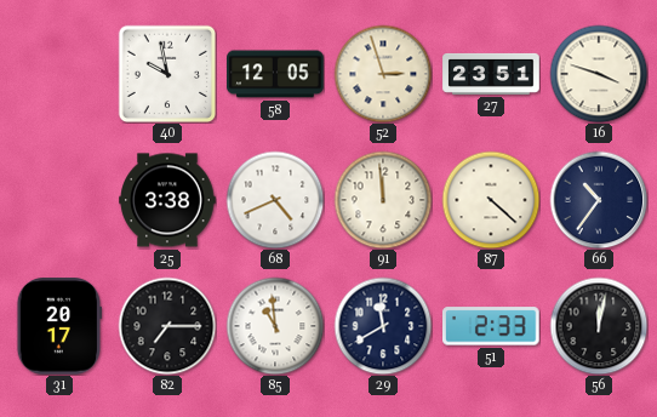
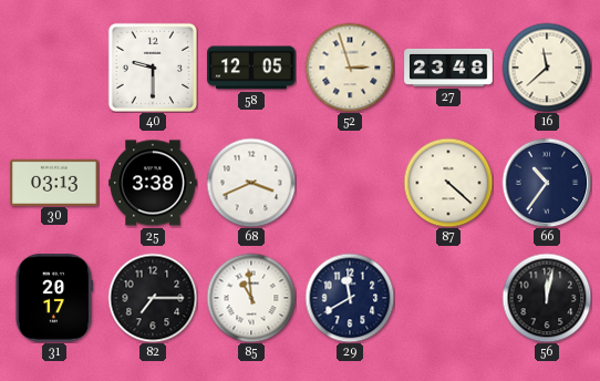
40: 9:58 -> 9:30
27: 23:51 -> 23:48
16: 3:48 -> 11:38
30: none -> 03:13
68: 4:41 -> 3:41
91: 11:59 -> none
51: 2:33 -> none
